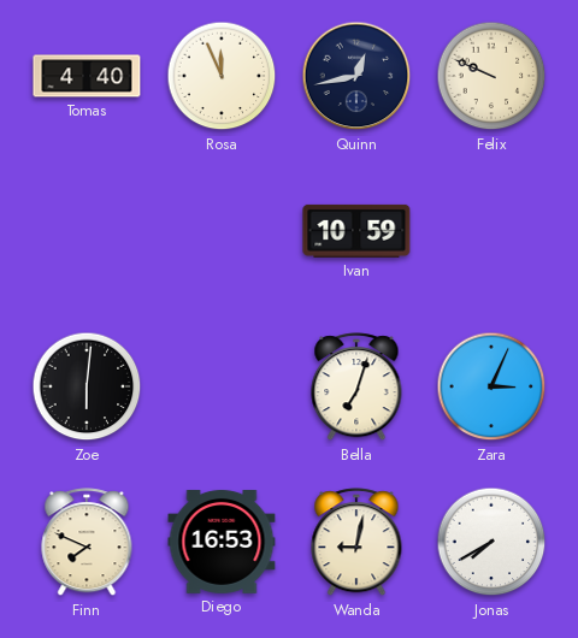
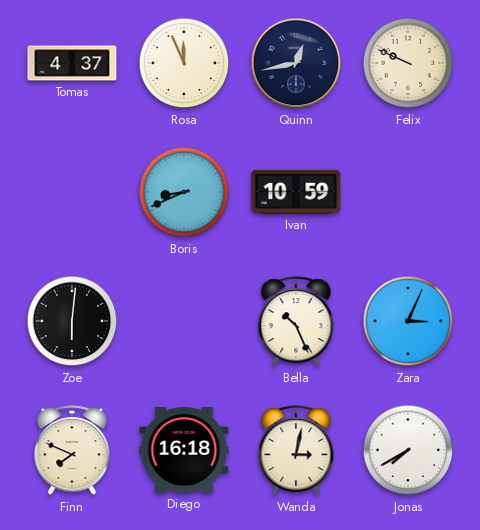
Tomas: 4:40 -> 4:37
Boris: none -> 8:41
Bella: 7:03 -> 10:26
Diego: 16:53 -> 16:18
Wanda: 9:02 -> 3:02
